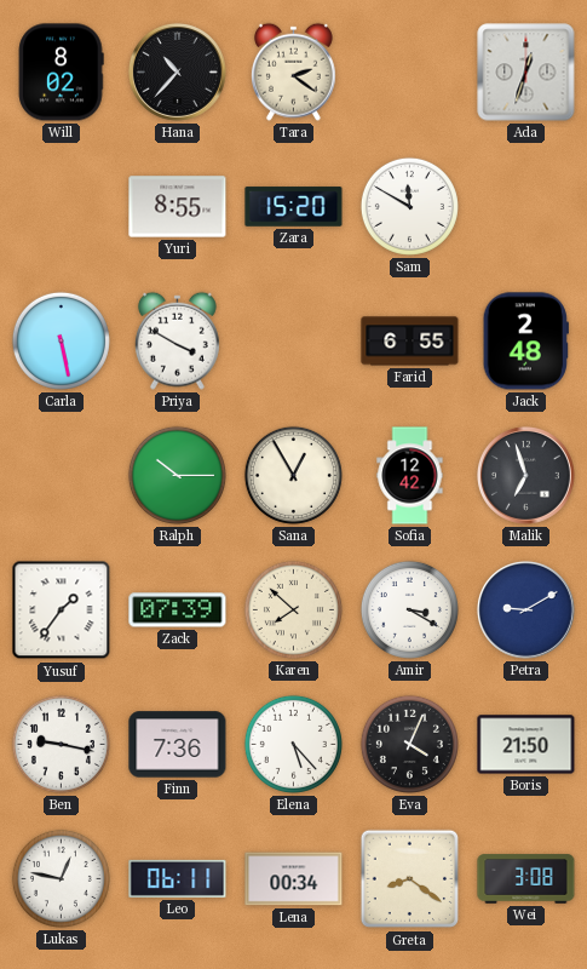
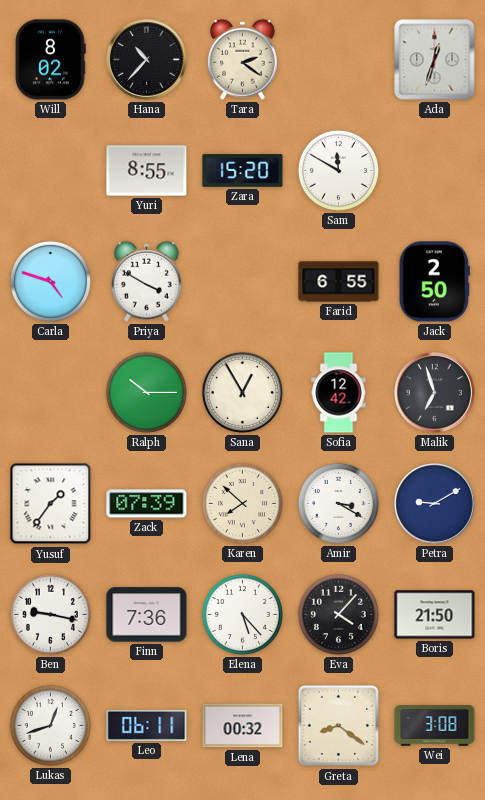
Carla: 5:28 -> 4:48
Jack: 2:48 -> 2:50
Eva: 4:04 -> 4:07
Lukas: 12:47 -> 12:42
Lena: 00:34 -> 00:32
